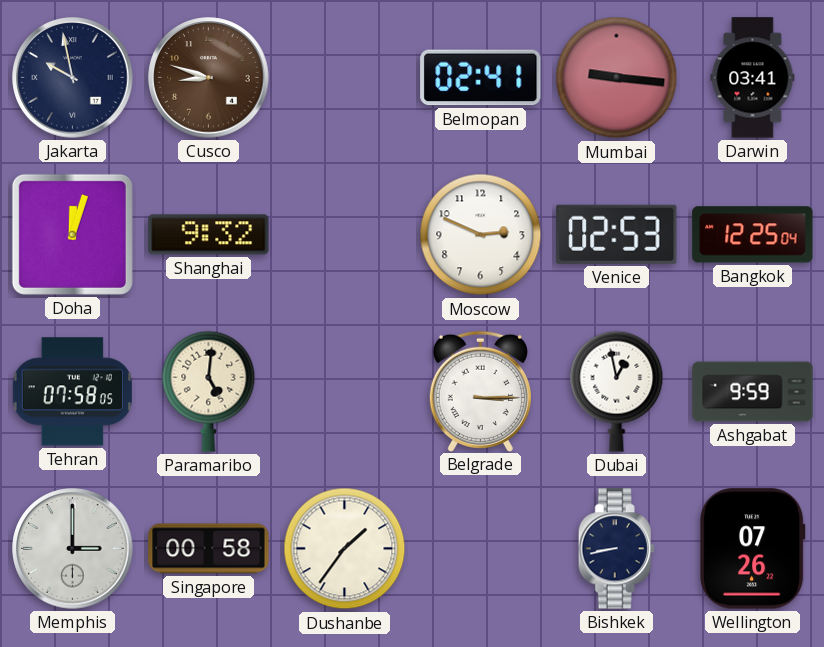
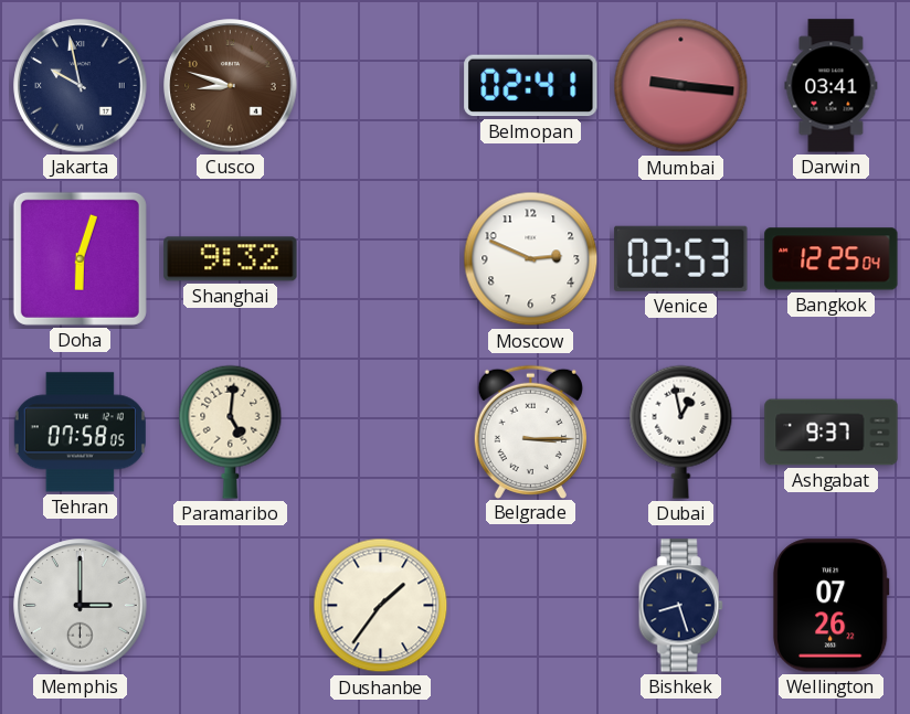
Doha: 12:03 -> 6:03
Ashgabat: 9:59 -> 9:37
Singapore: 00:58 -> none
Bishkek: 8:43 -> 8:27
